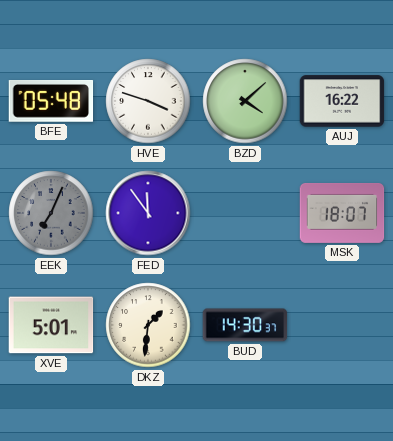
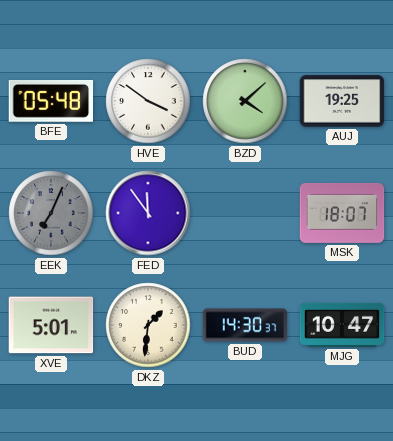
HVE: 3:48 -> 3:51
AUJ: 16:22 -> 19:25
MJG: none -> 10:47
